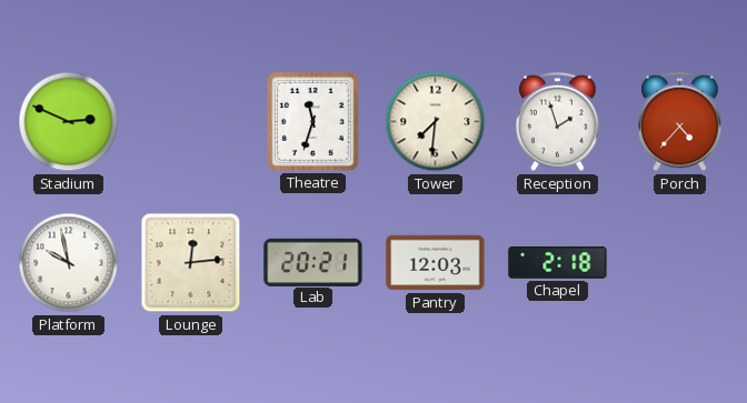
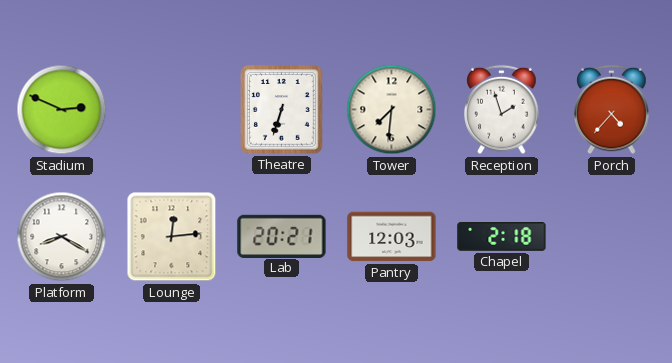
Theatre: 11:33 -> 6:33
Platform: 9:58 -> 8:20
